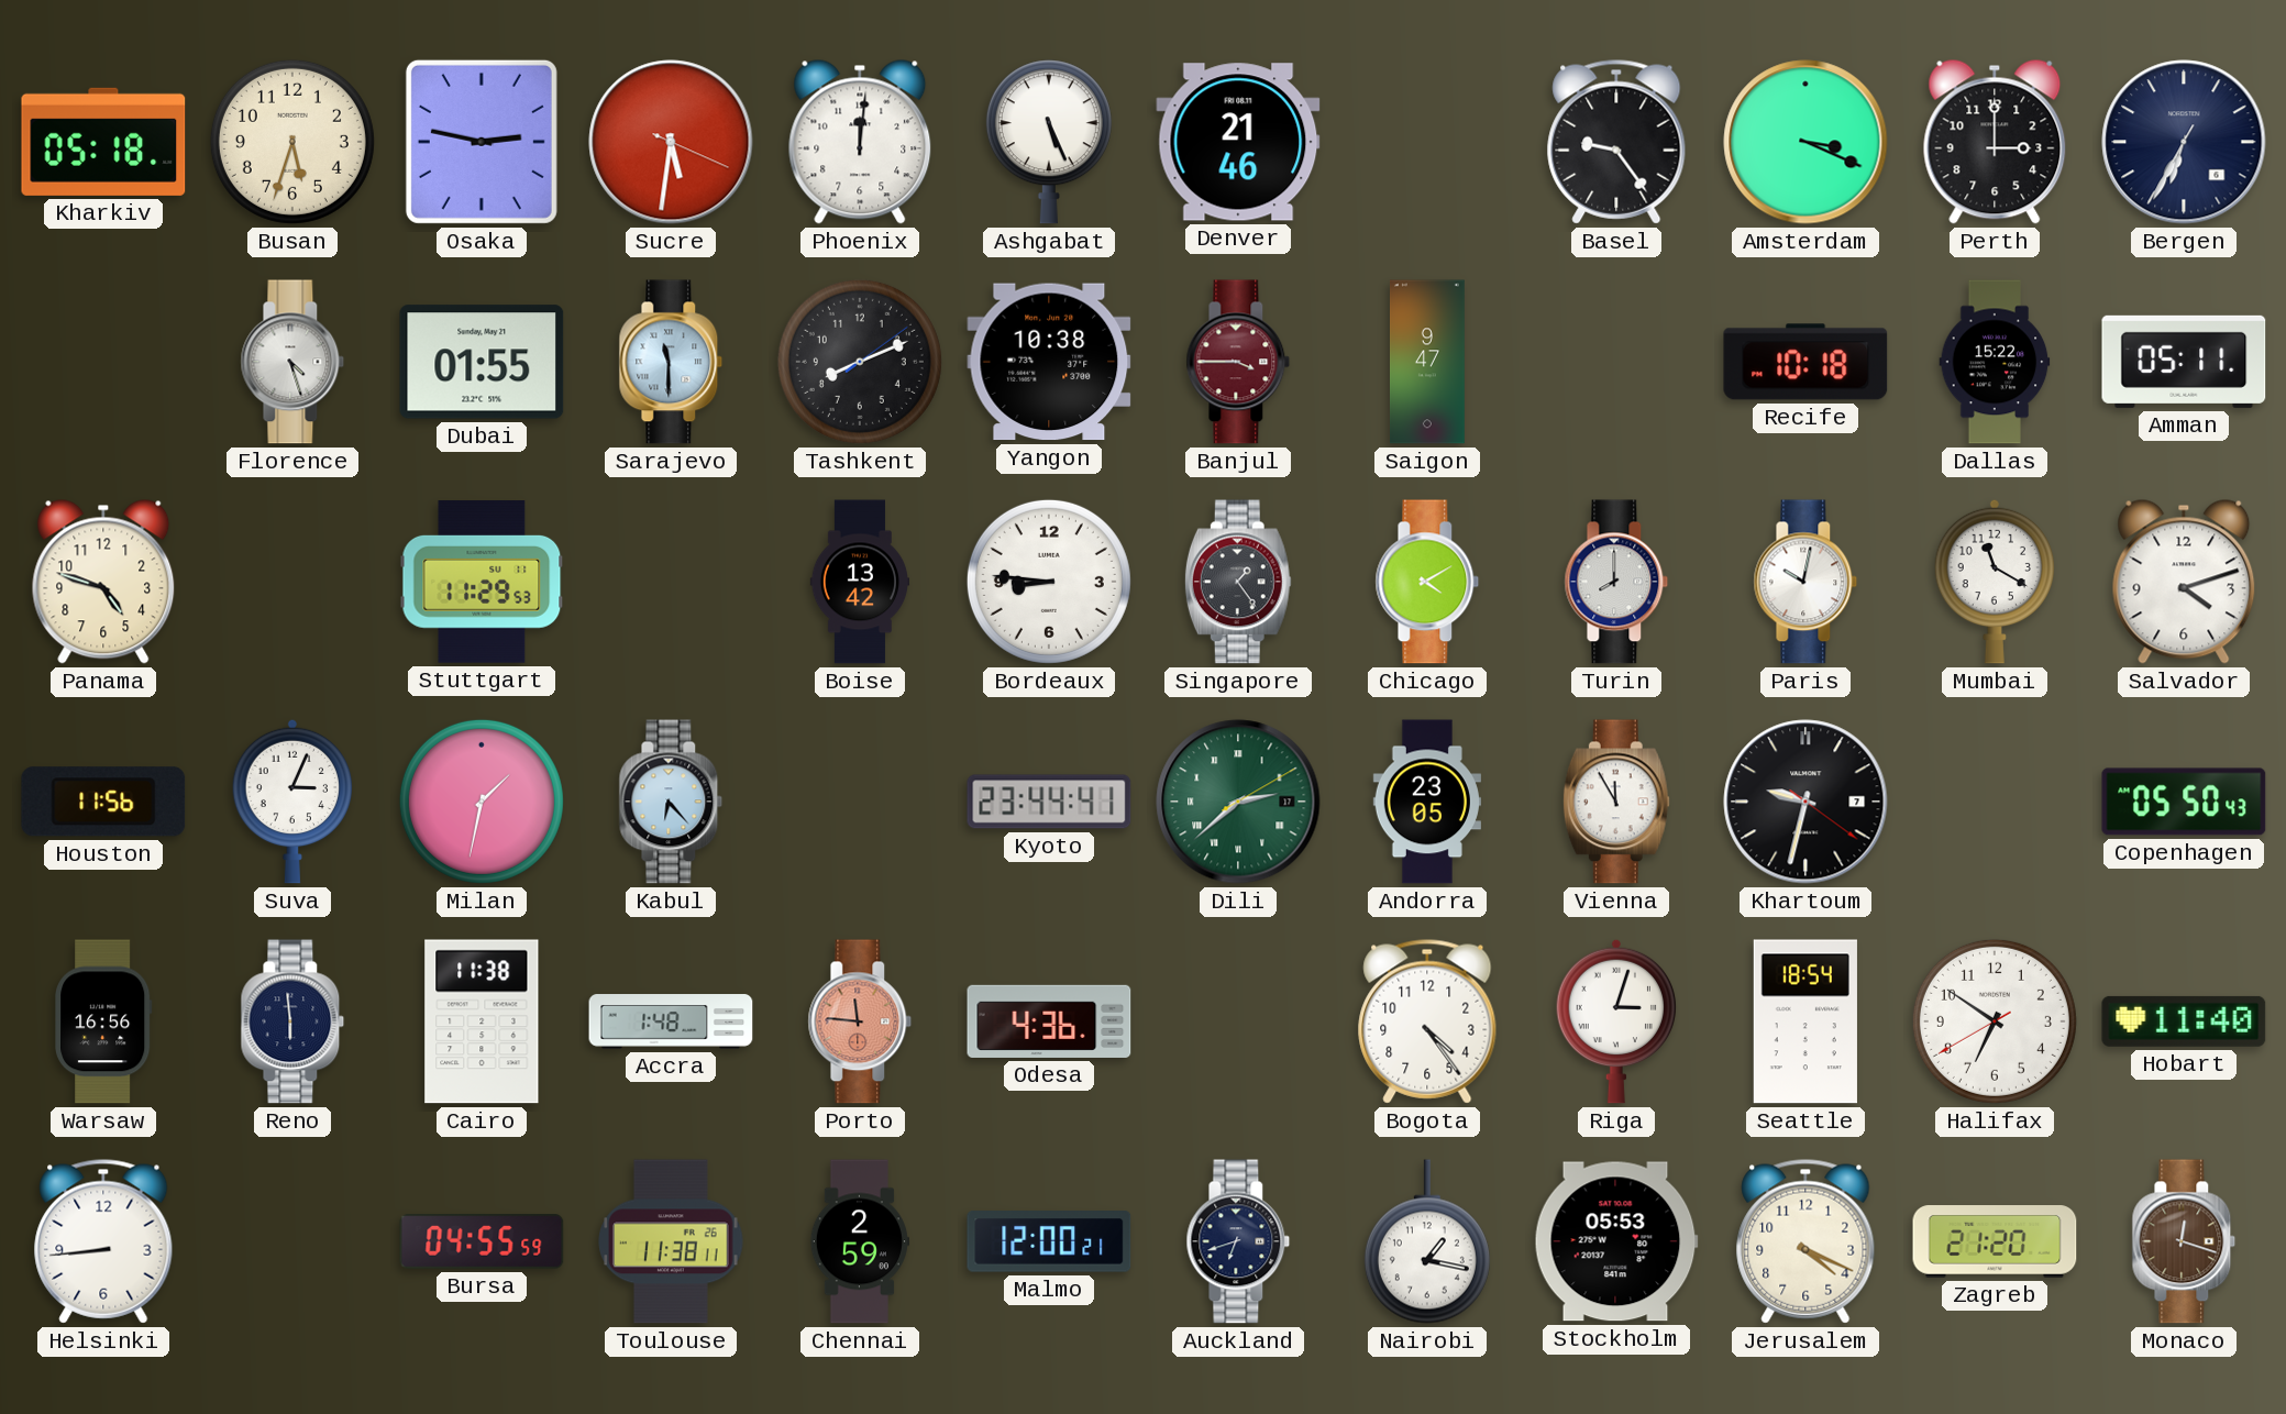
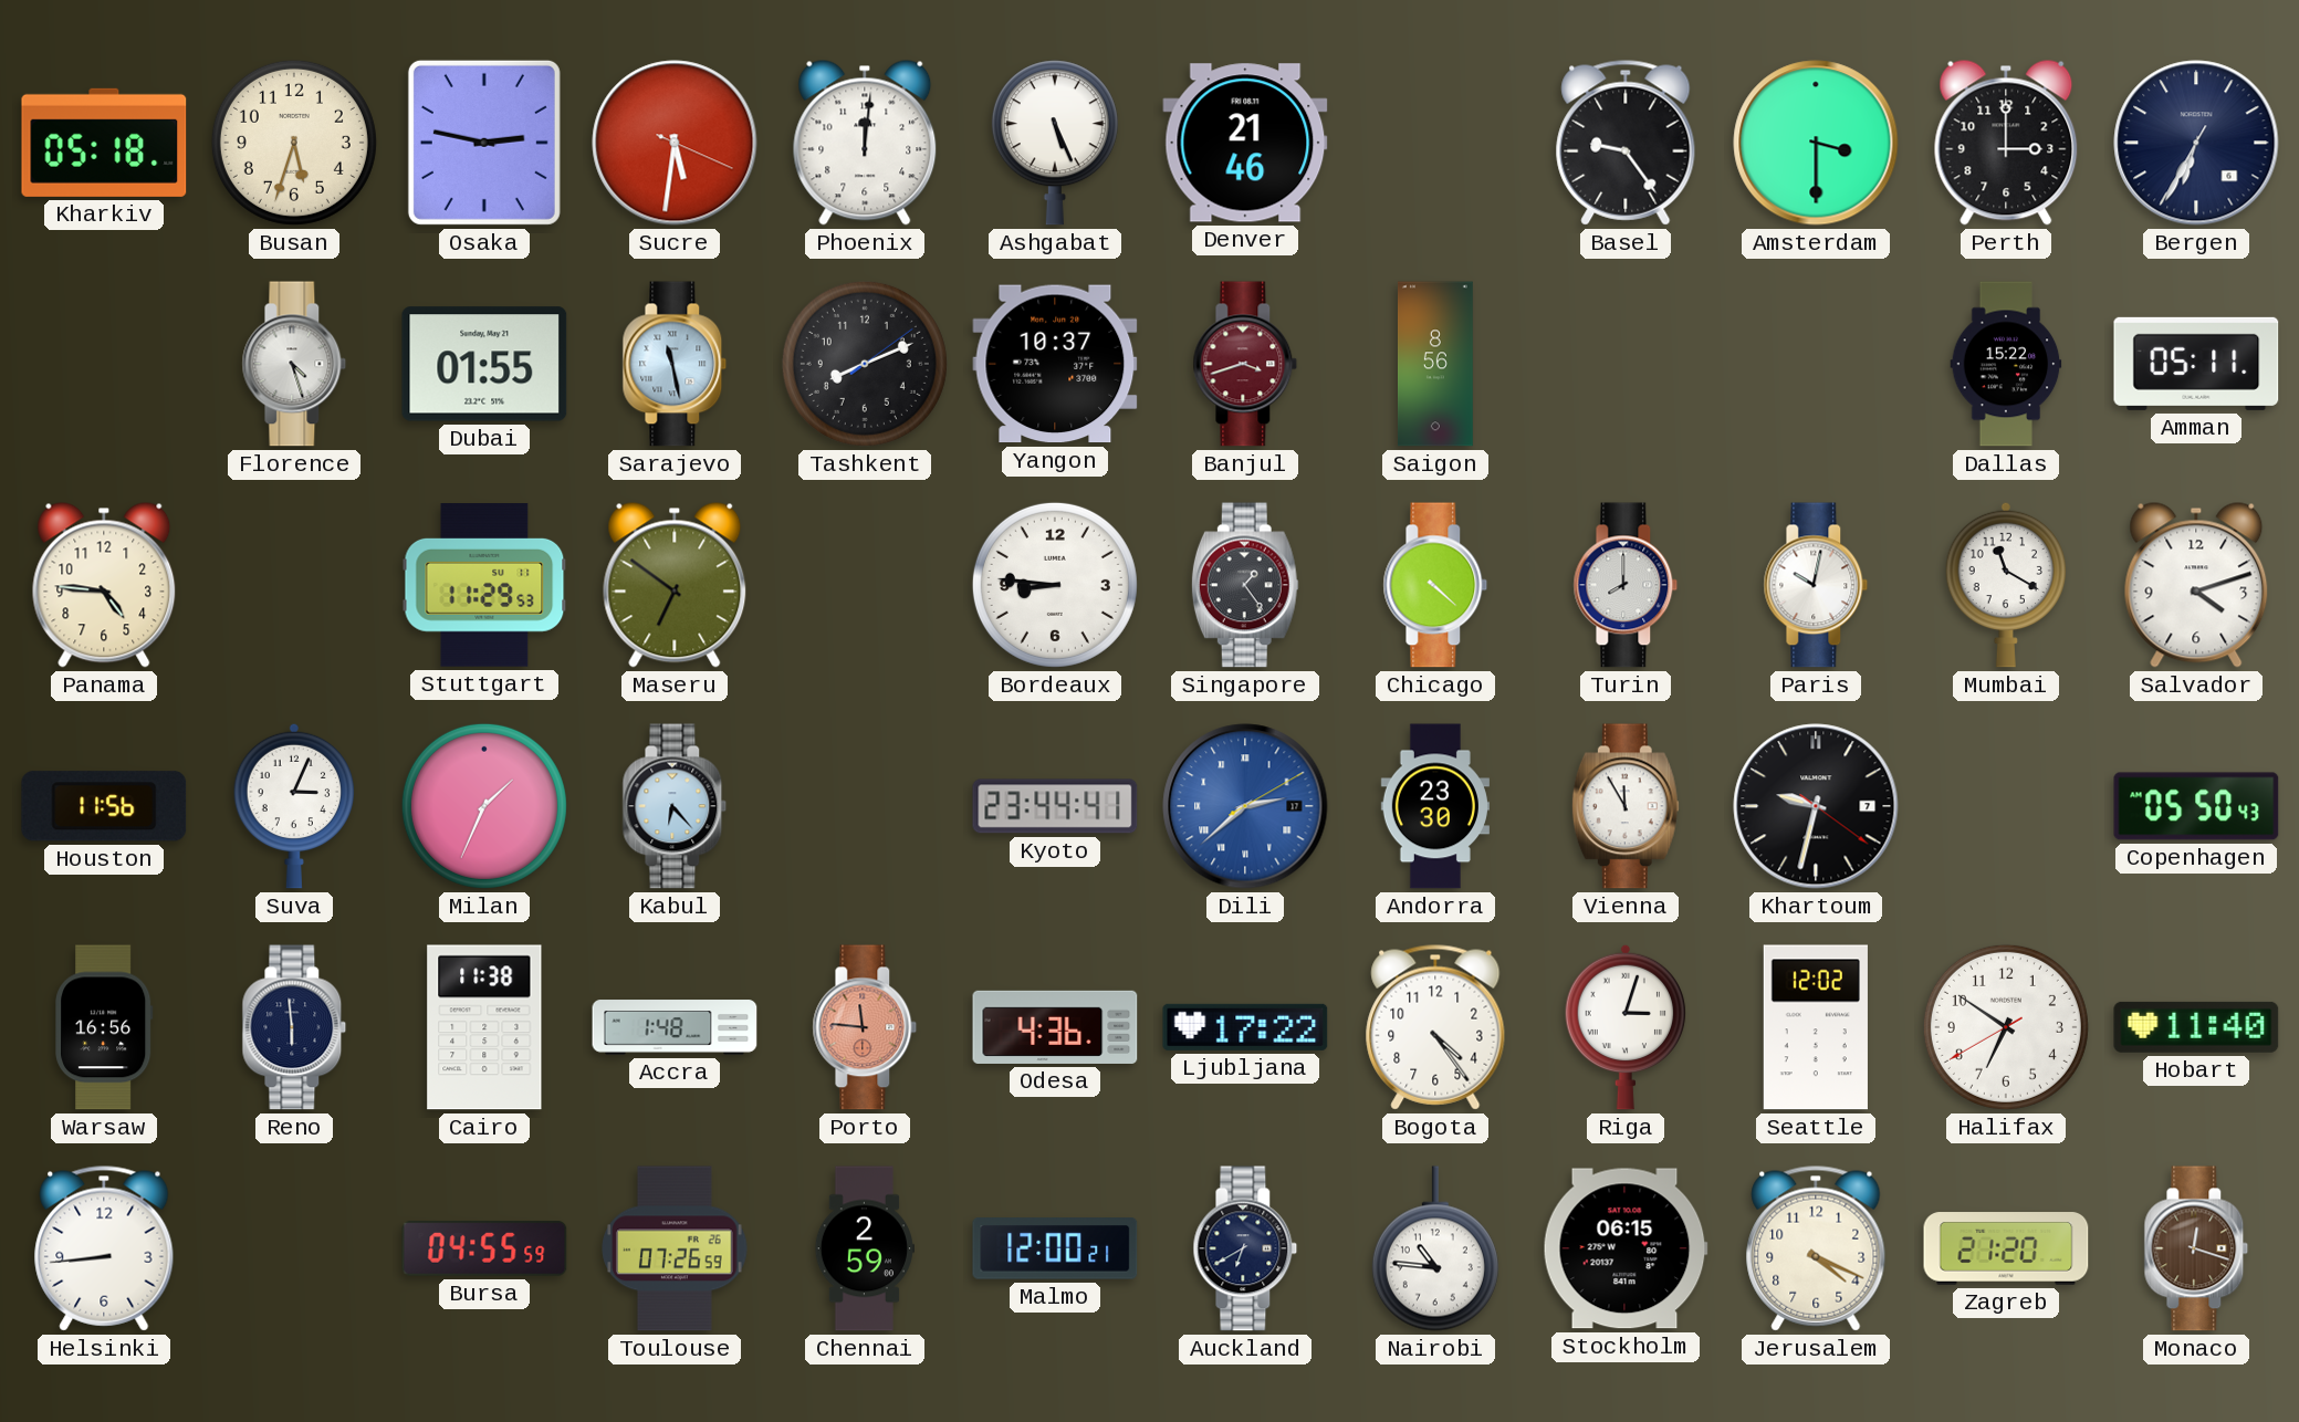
Amsterdam: 3:19 -> 3:30
Sarajevo: 11:30 -> 11:28
Yangon: 10:38 -> 10:37
Banjul: 3:45 -> 3:42
Saigon: 9:47 -> 8:56
Recife: 10:18 -> none
Panama: 4:48 -> 4:46
Maseru: none -> 6:51
Boise: 13:42 -> none
Chicago: 4:10 -> 4:22
Milan: 1:32 -> 1:34
Dili dial: green -> blue
Andorra: 23:05 -> 23:30
Ljubljana: none -> 17:22
Seattle: 18:54 -> 12:02
Toulouse: 11:38 -> 07:26
Auckland: 6:42 -> 6:40
Nairobi: 1:17 -> 10:46
Stockholm: 05:53 -> 06:15
